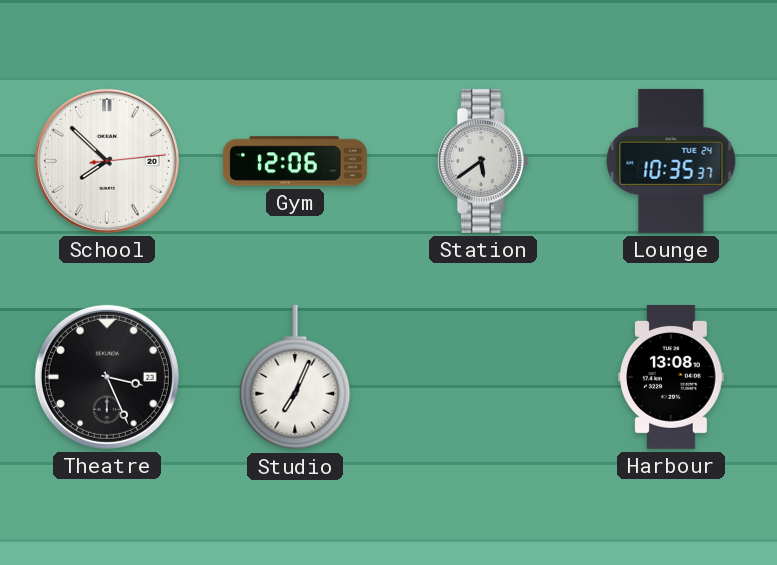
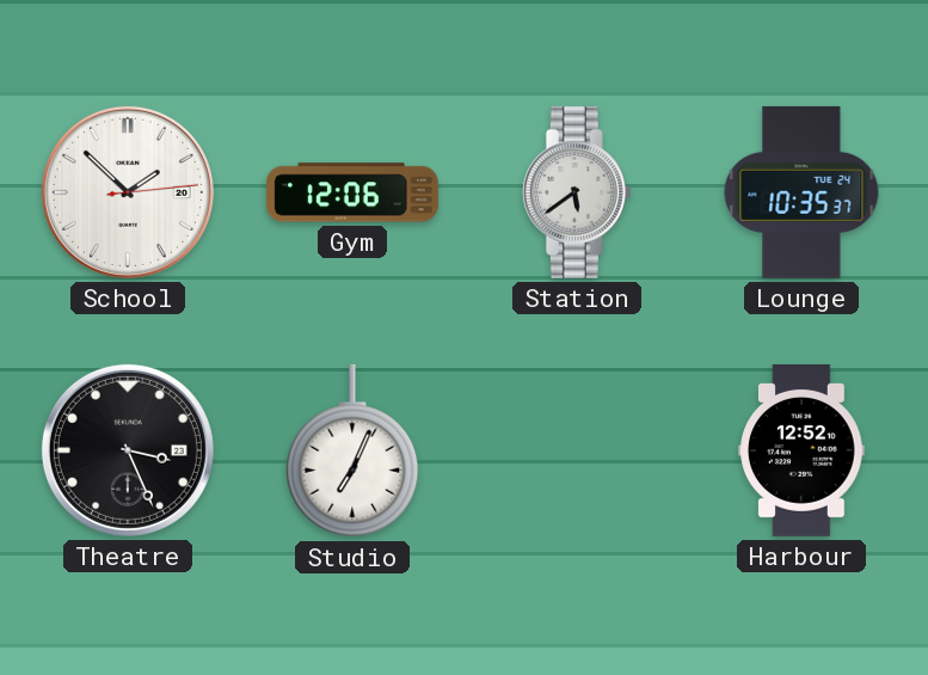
School: 7:52 -> 1:52
Harbour: 13:08 -> 12:52
